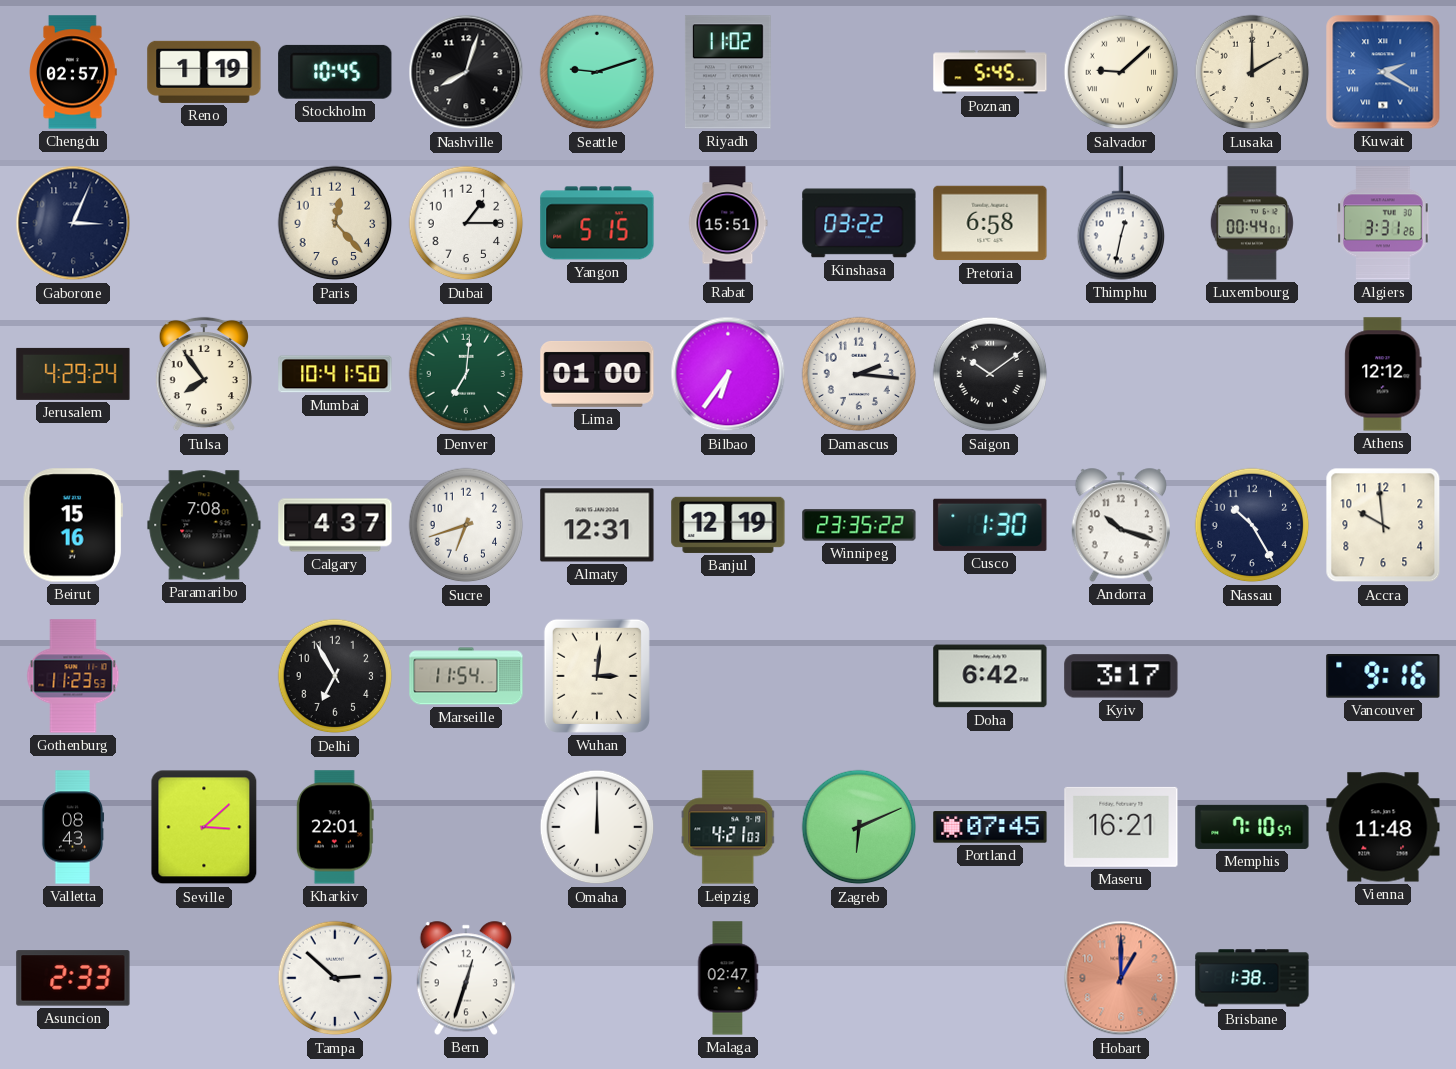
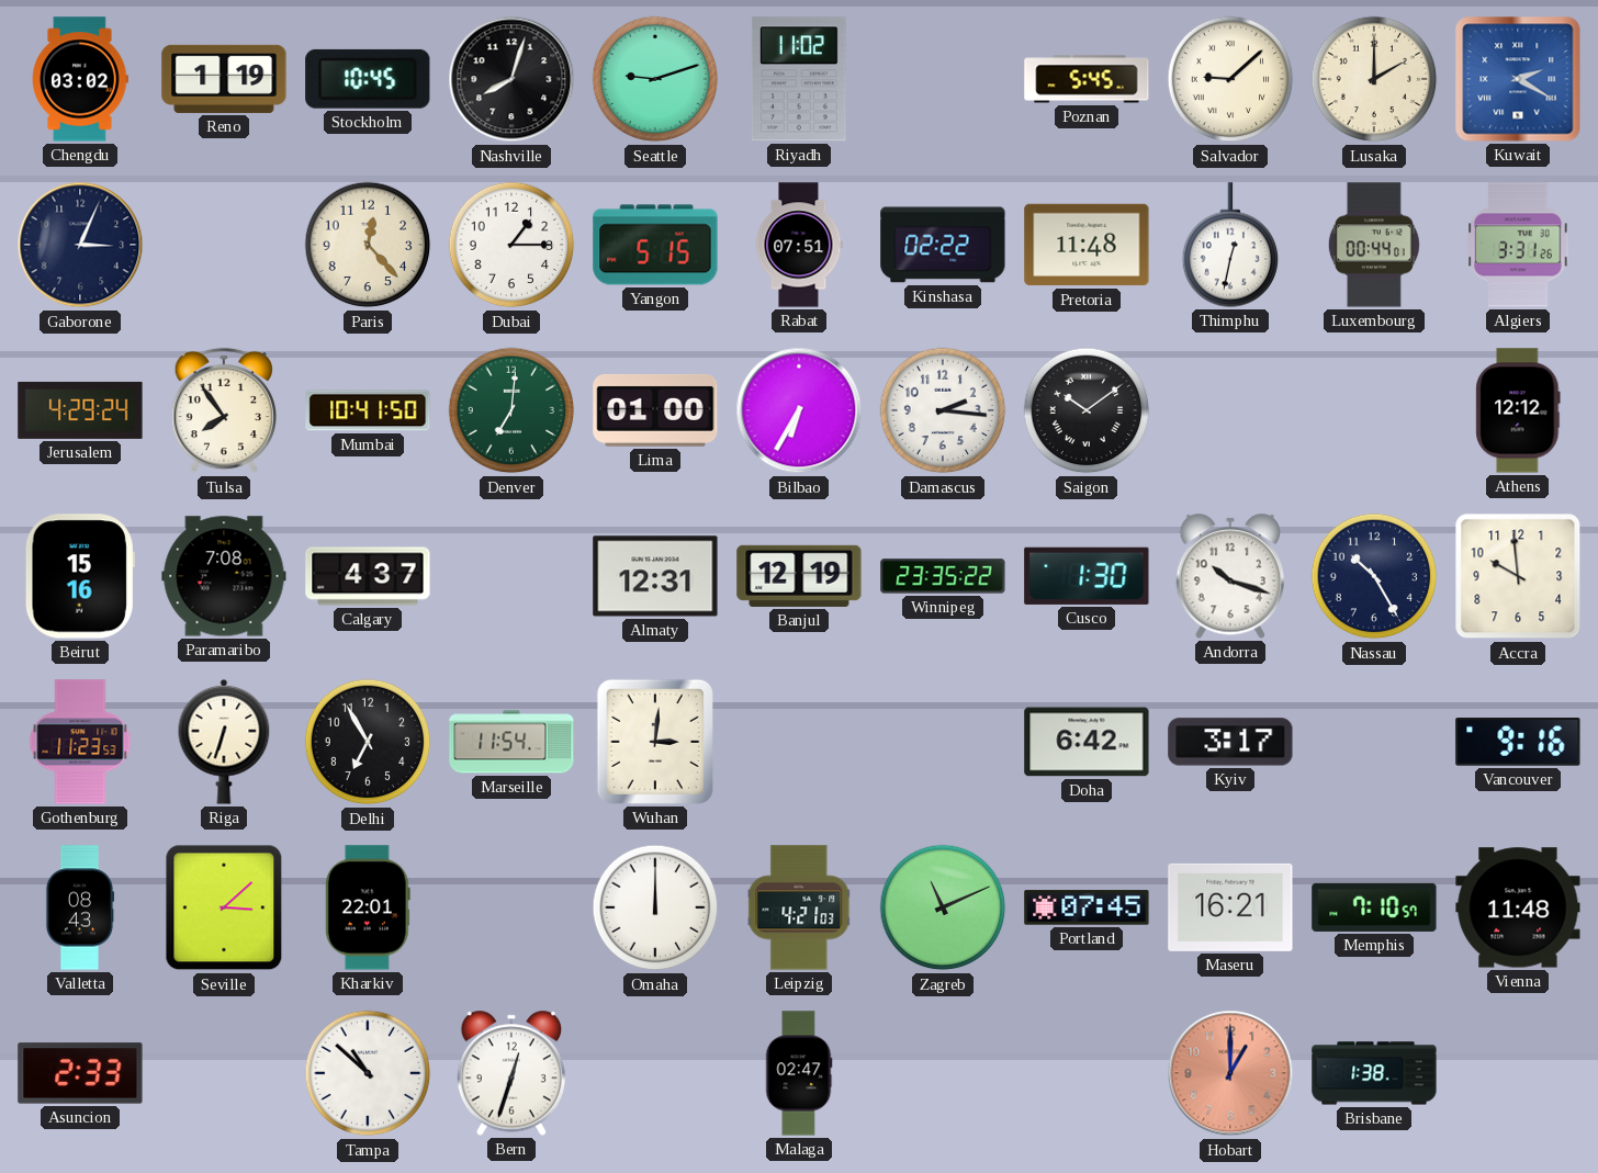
Chengdu: 02:57 -> 03:02
Rabat: 15:51 -> 07:51
Kinshasa: 03:22 -> 02:22
Pretoria: 6:58 -> 11:48
Bilbao: 6:36 -> 6:35
Sucre: 6:42 -> none
Riga: none -> 6:33
Zagreb: 6:11 -> 11:11
Tampa: 2:52 -> 10:52
